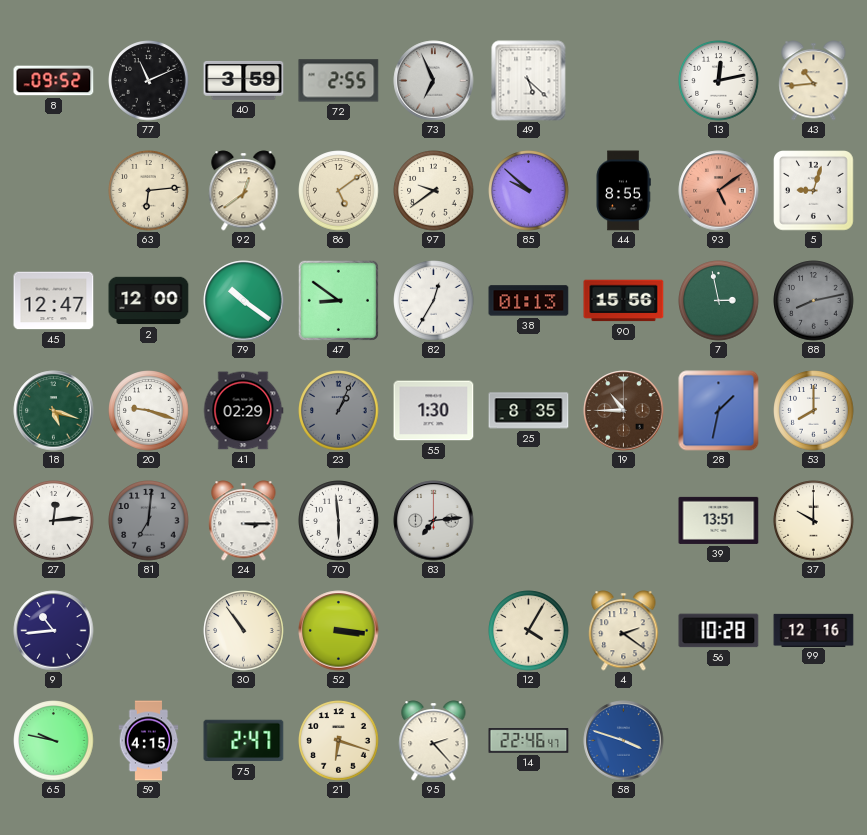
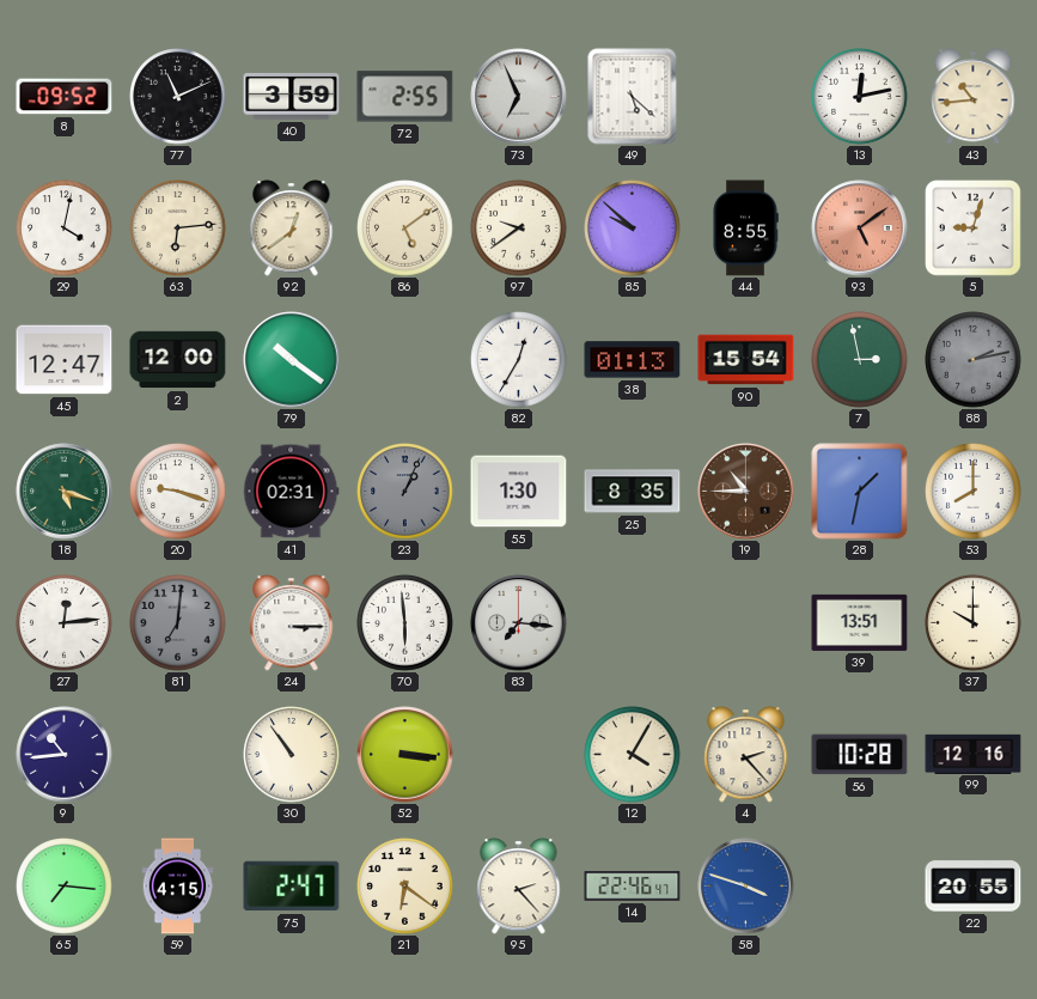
29: none -> 4:02
47: 8:51 -> none
90: 15:56 -> 15:54
88: 8:13 -> 2:13
41: 02:29 -> 02:31
83: 7:14 -> 7:16
4: 2:21 -> 2:23
65: 9:47 -> 7:16
21: 6:18 -> 6:21
22: none -> 20:55
